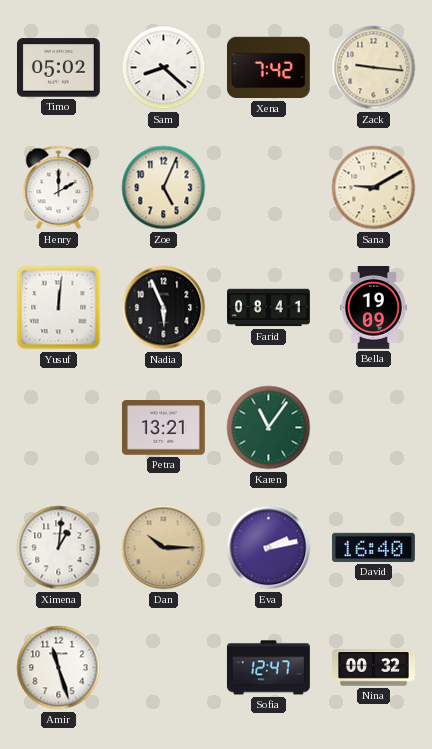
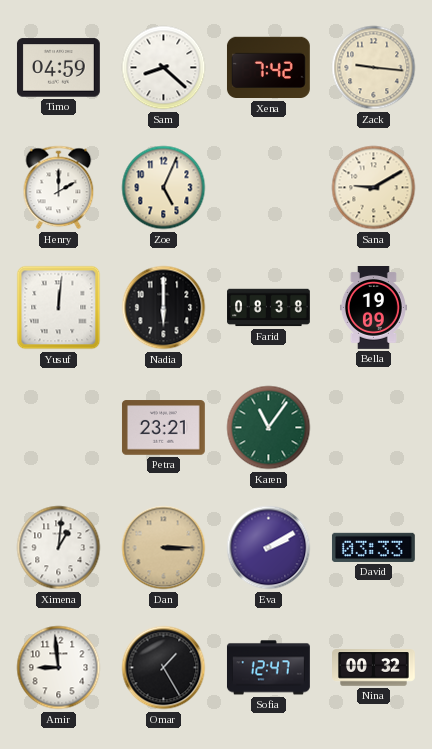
Timo: 05:02 -> 04:59
Nadia: 5:56 -> 6:00
Farid: 08:41 -> 08:38
Petra: 13:21 -> 23:21
Dan: 10:15 -> 3:15
Eva: 2:13 -> 2:10
David: 16:40 -> 03:33
Amir: 11:27 -> 8:59
Omar: none -> 1:25
